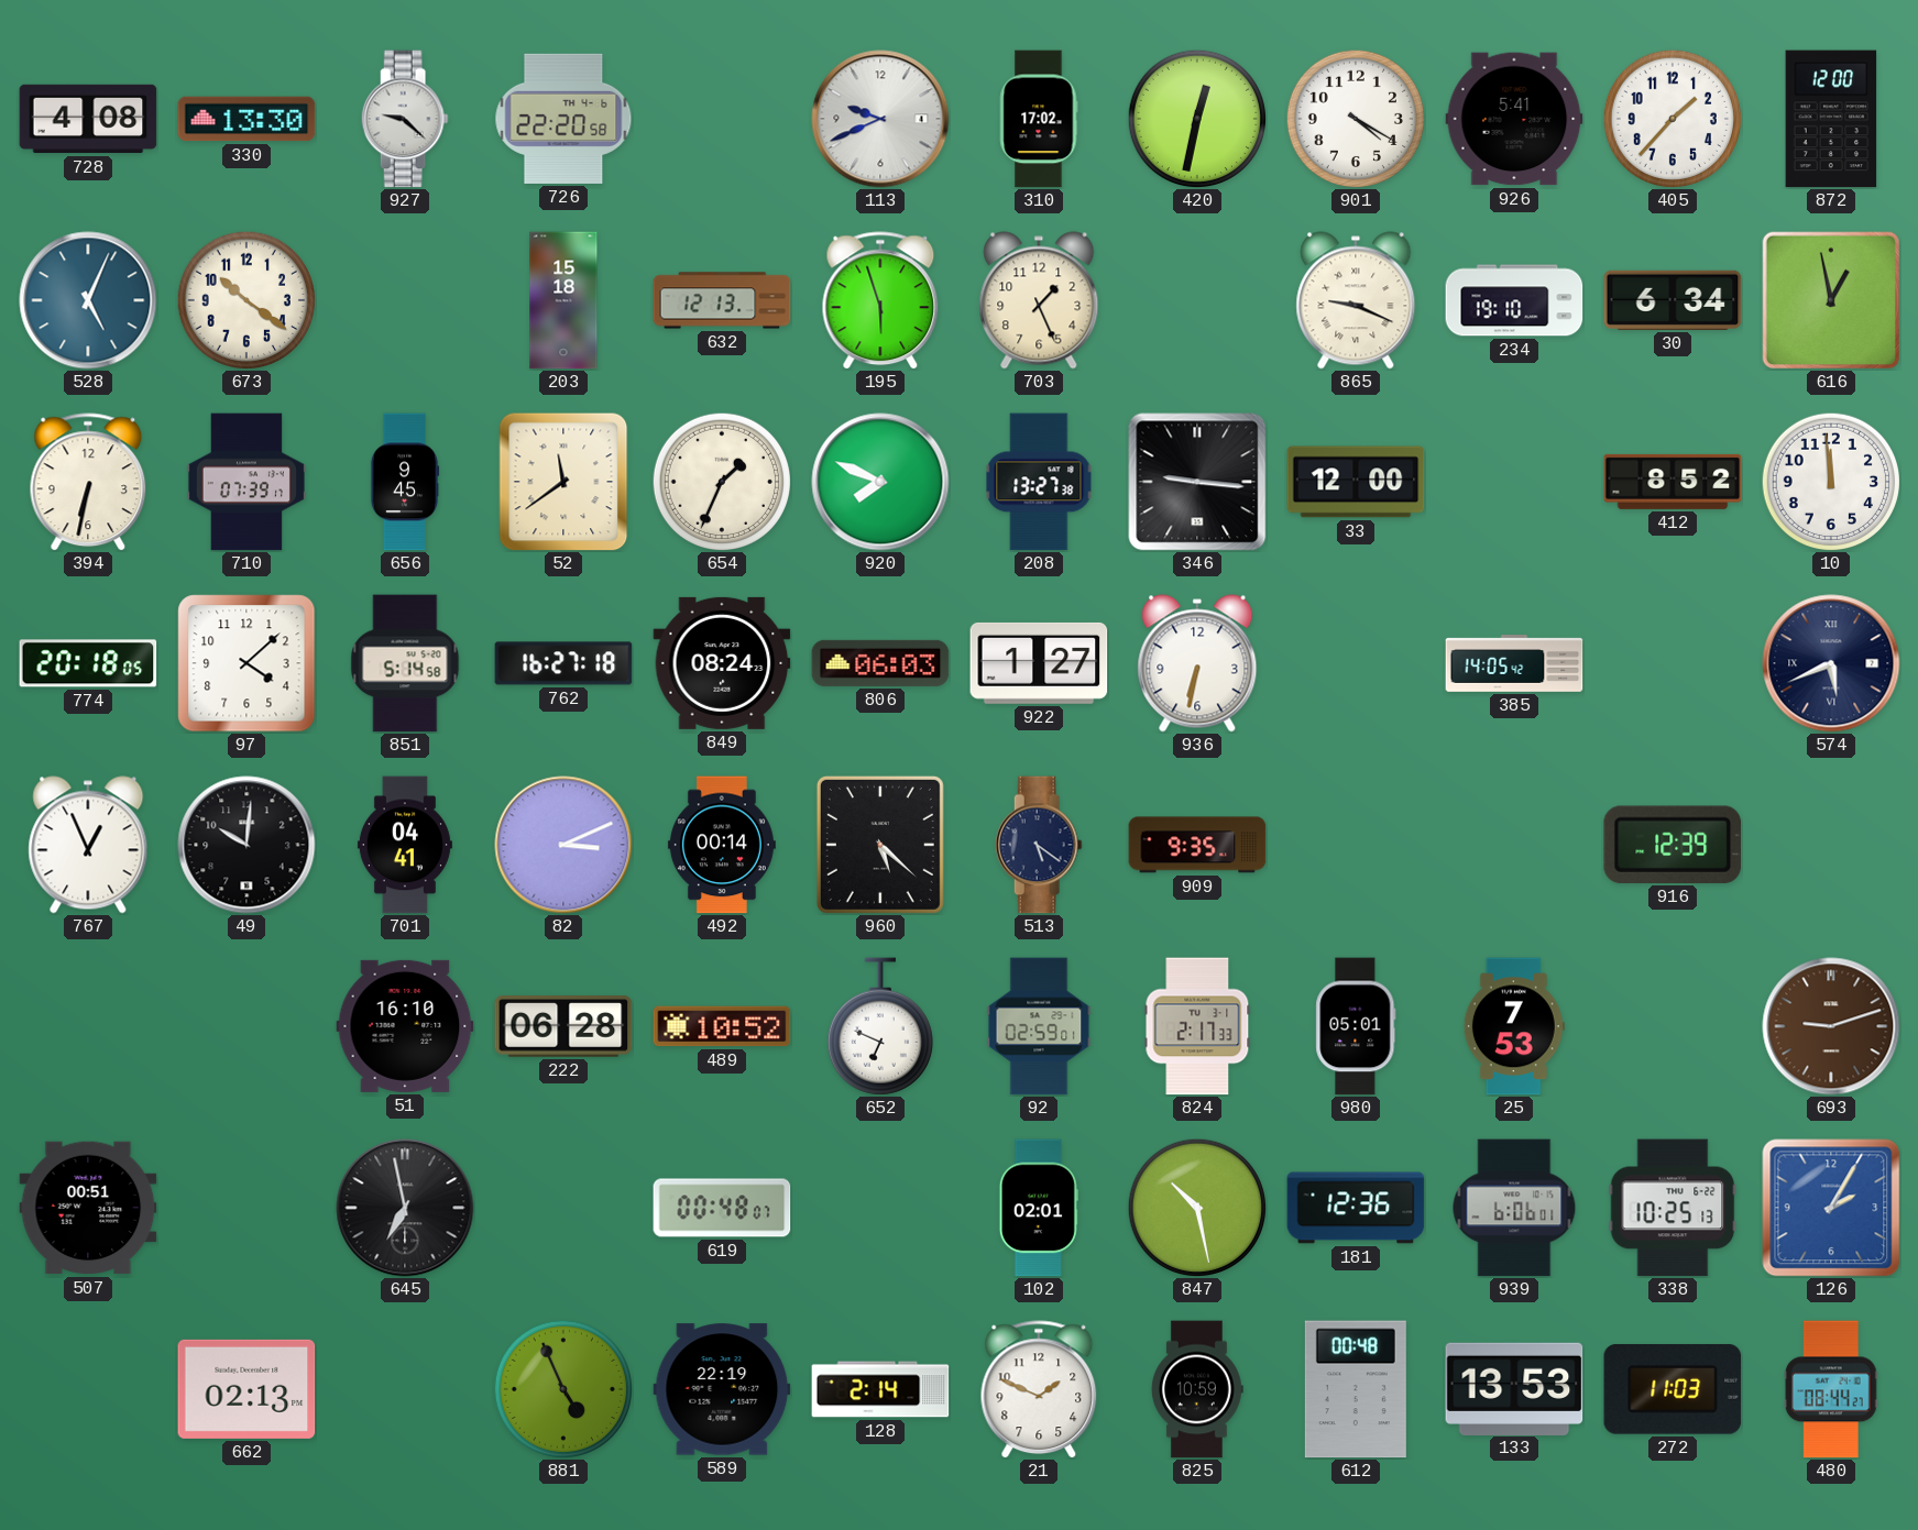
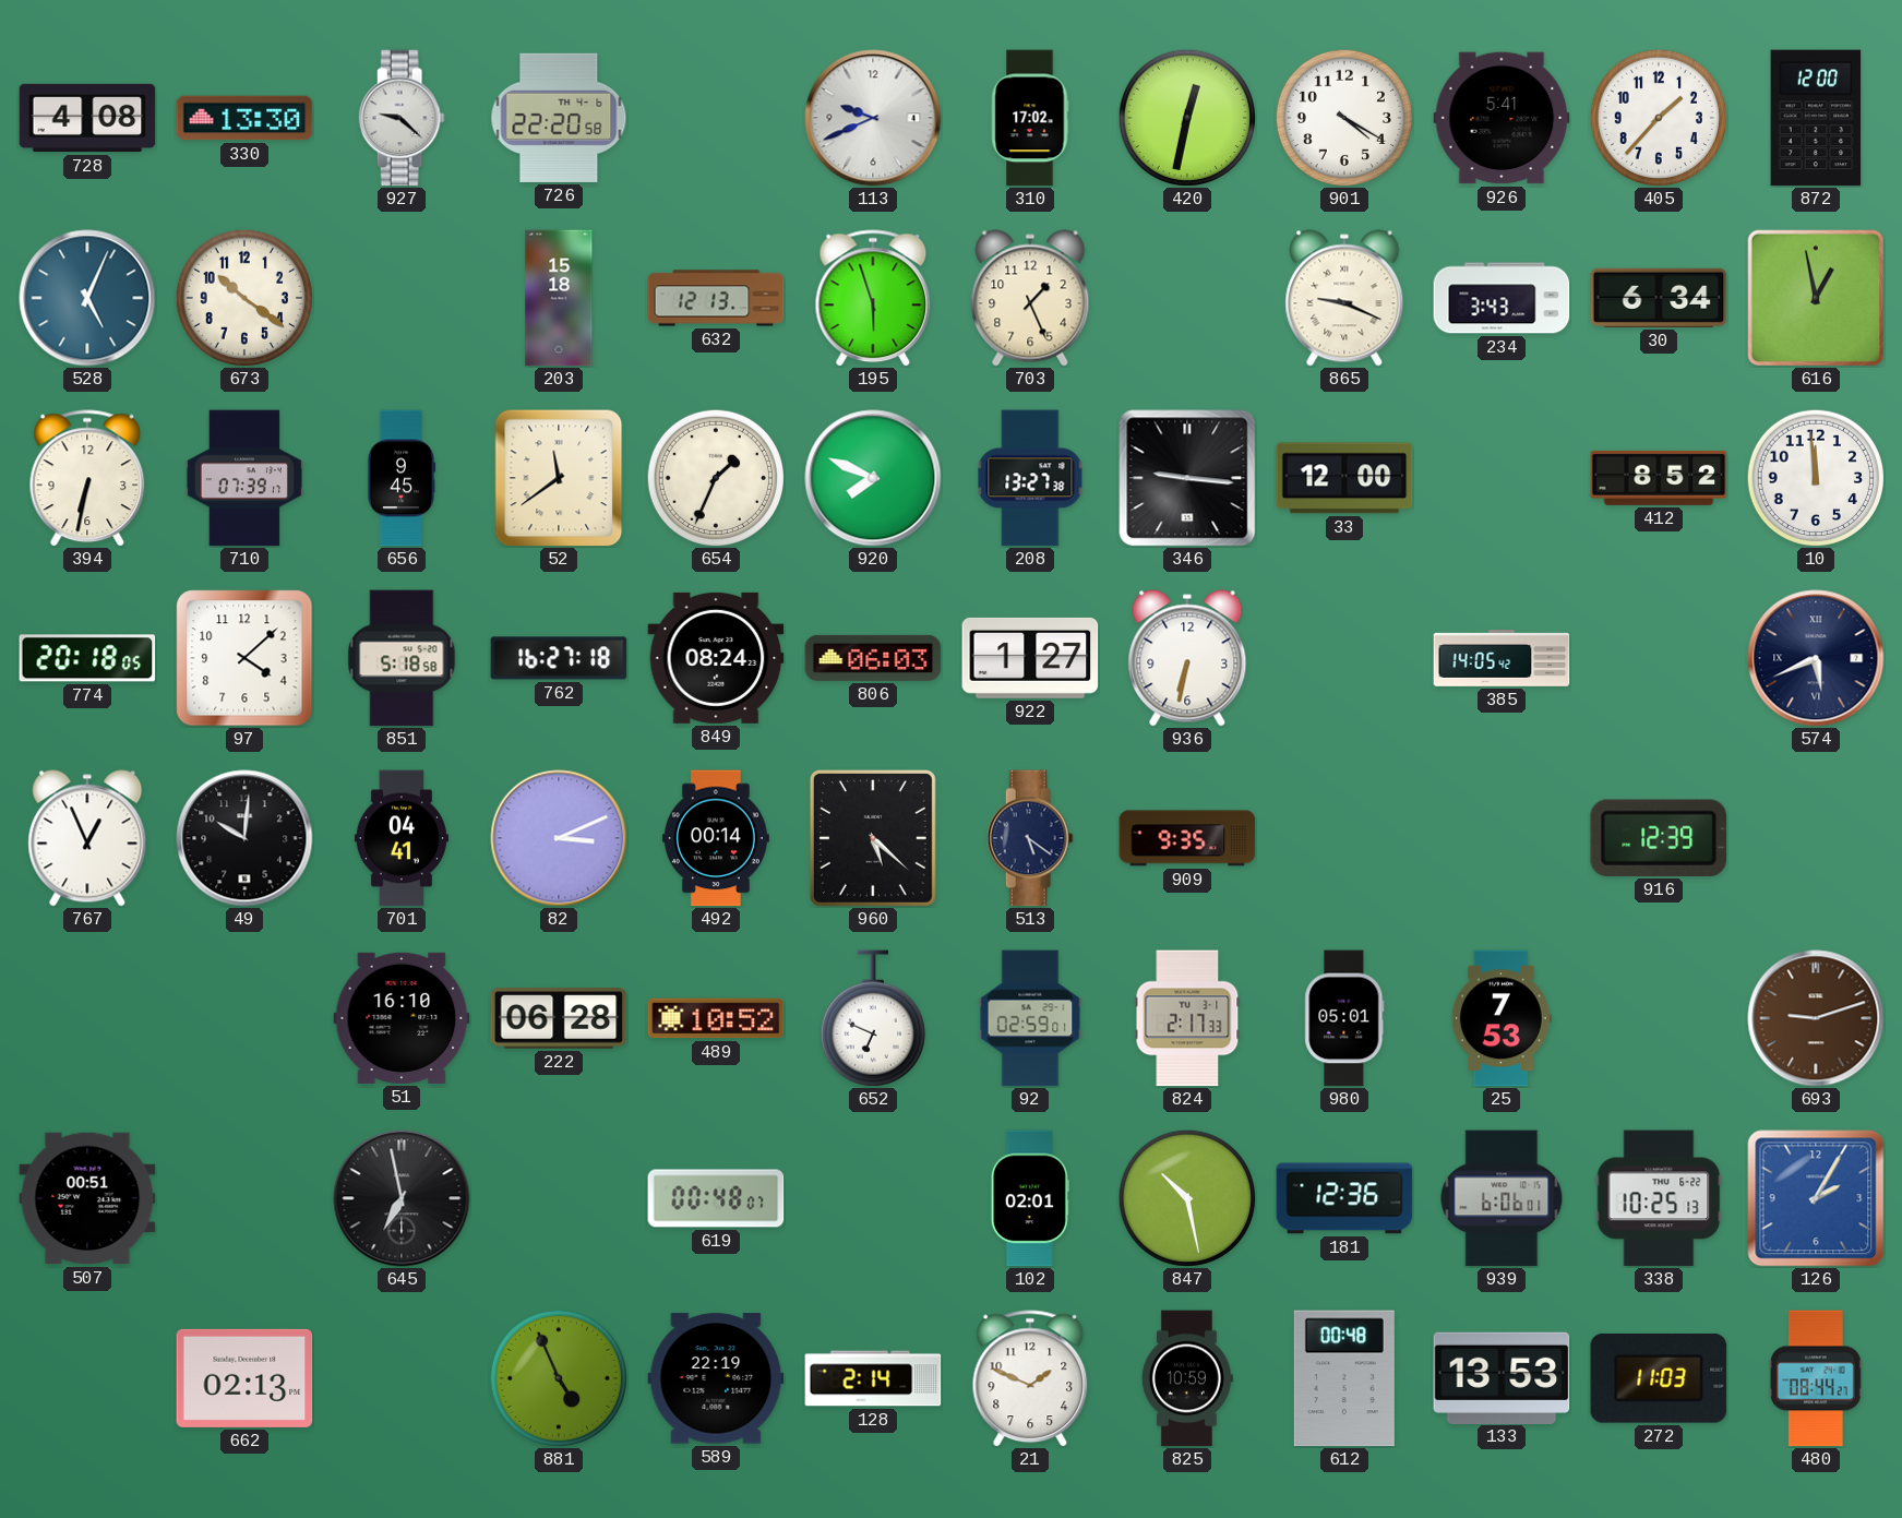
234: 19:10 -> 3:43
851: 5:14 -> 5:18
